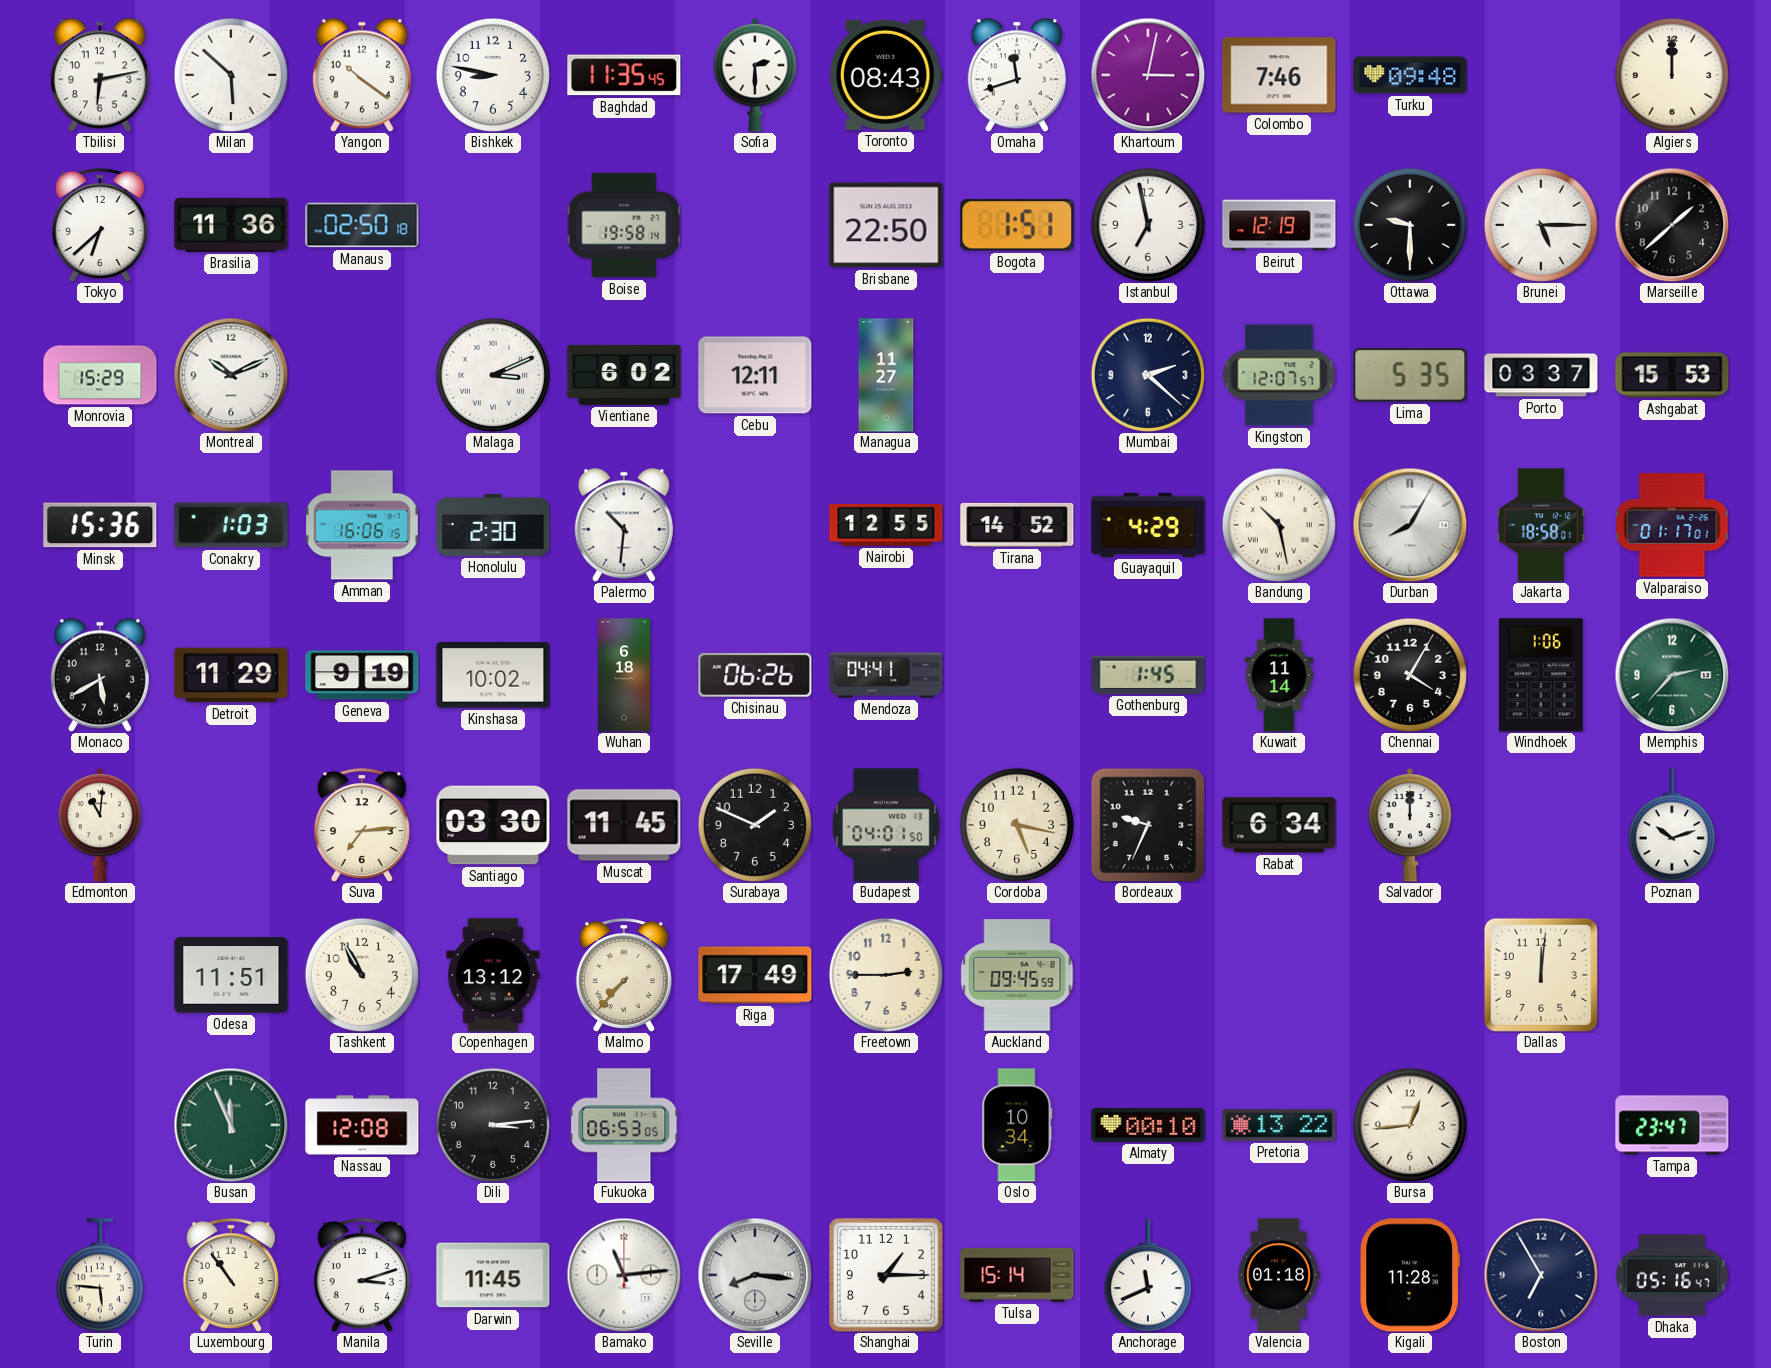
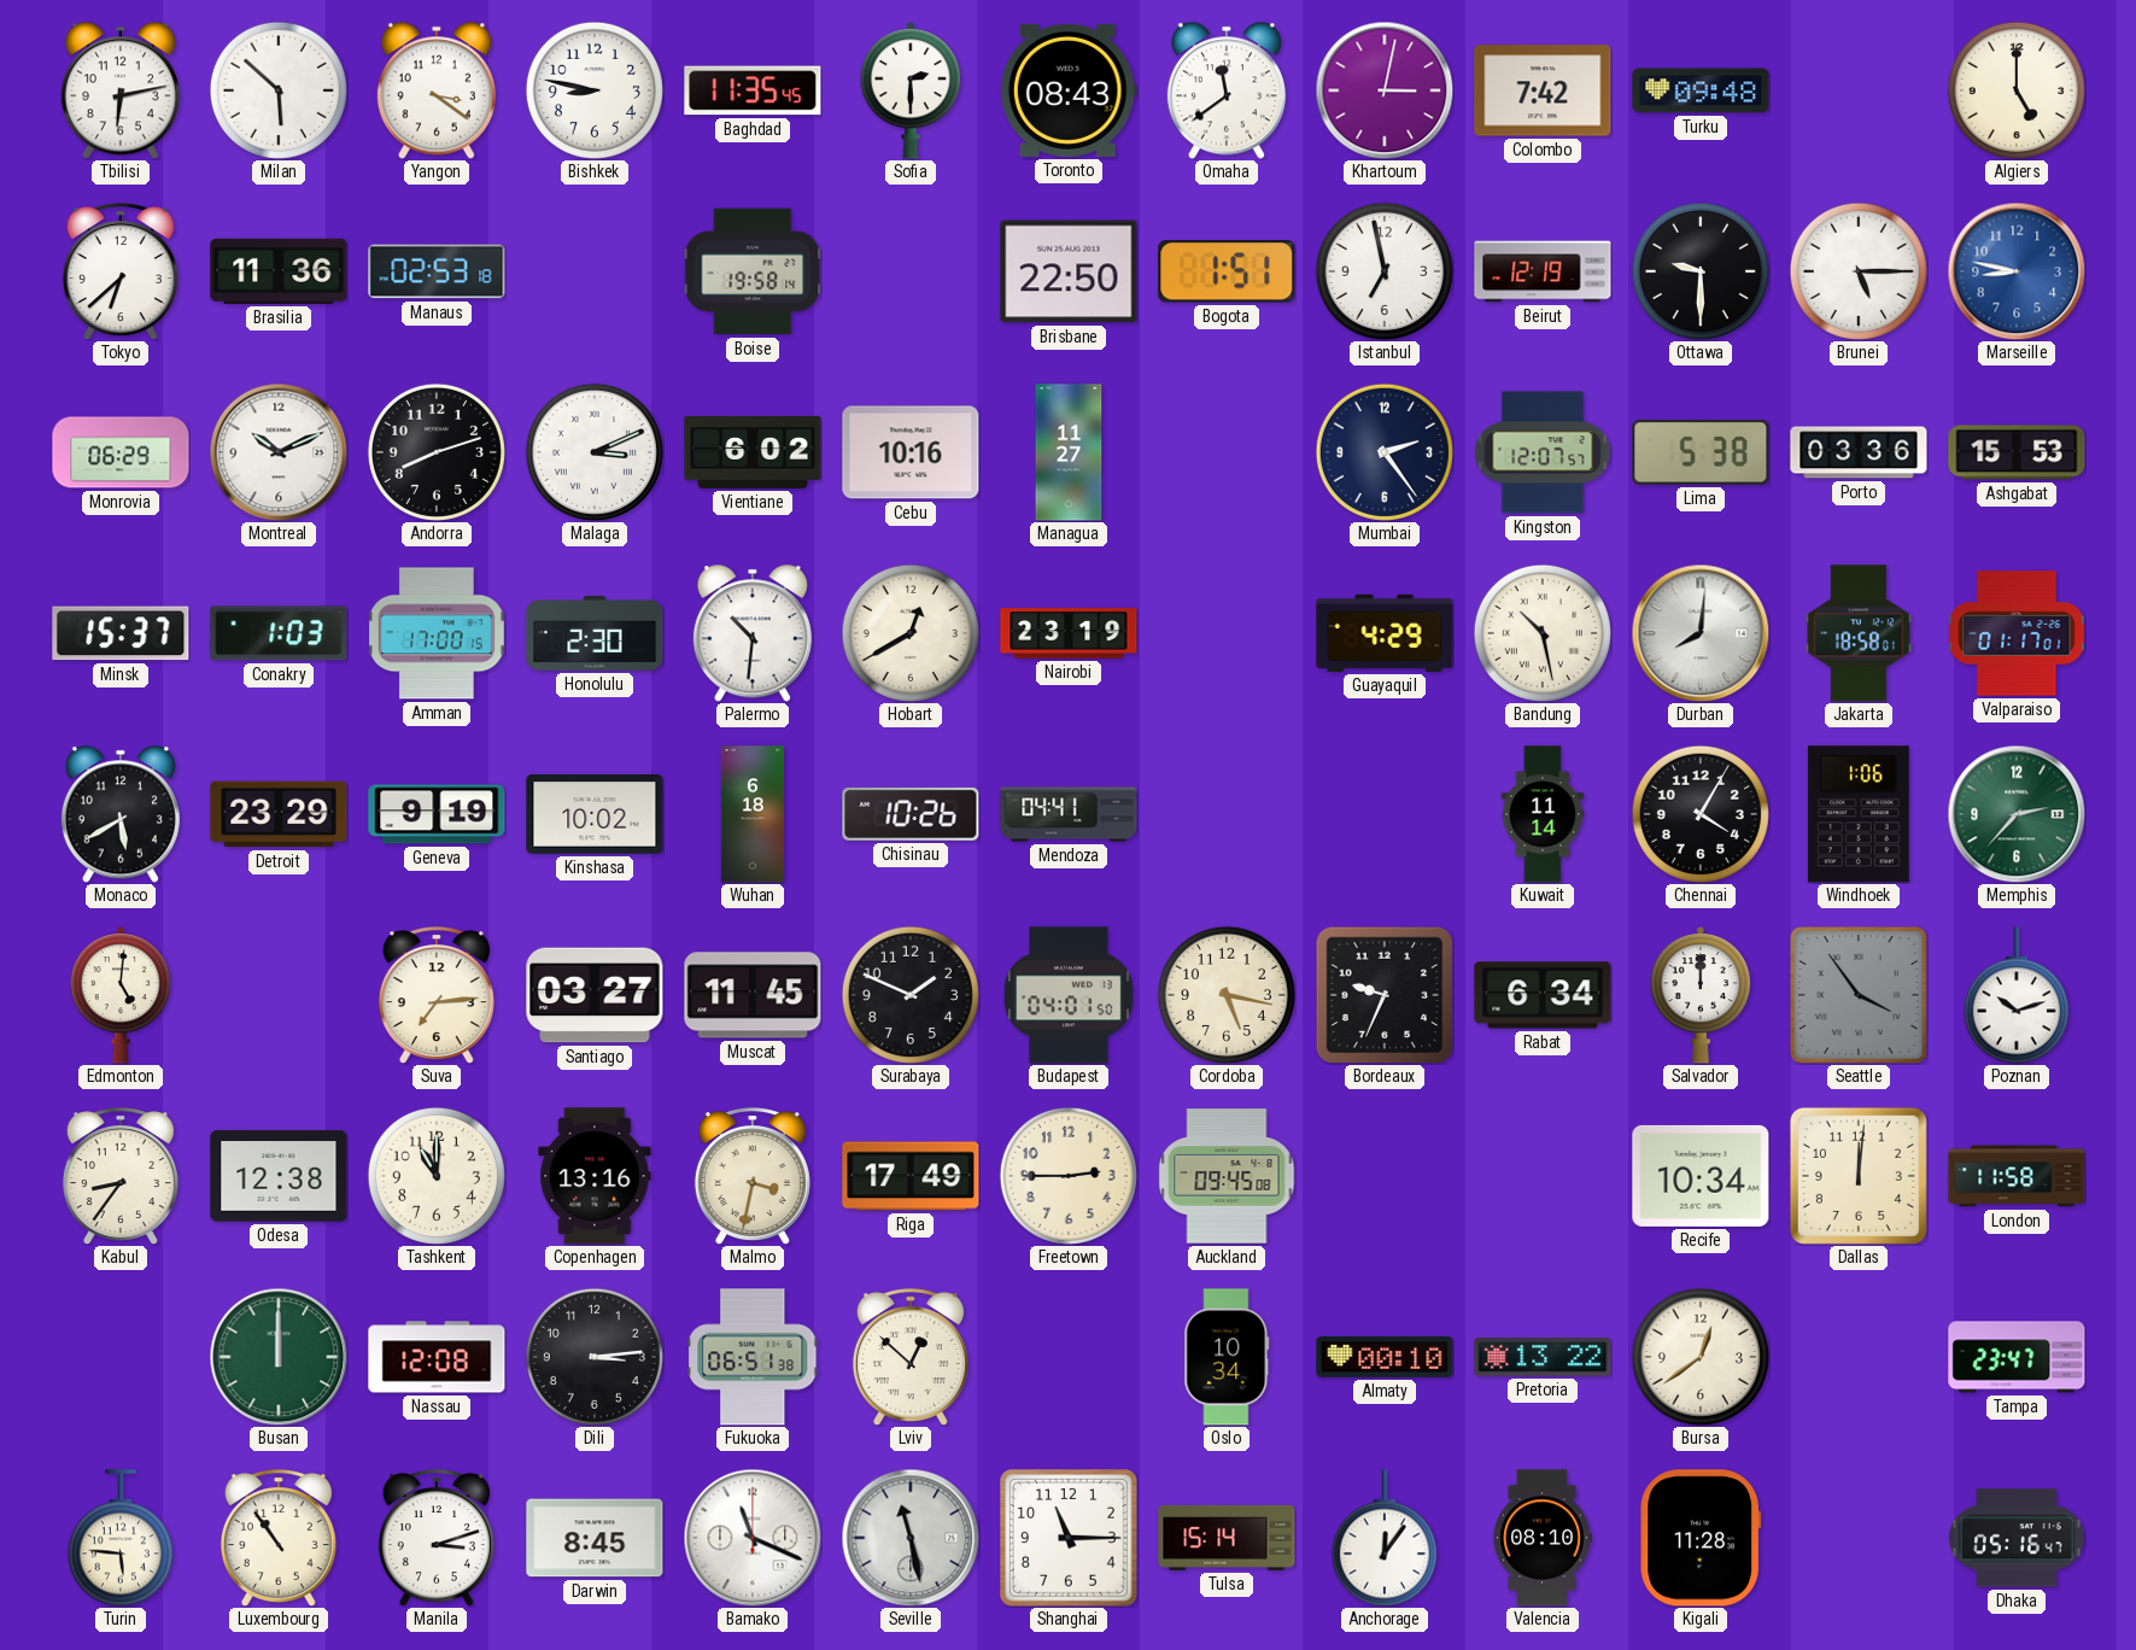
Yangon: 10:21 -> 3:21
Omaha: 11:42 -> 11:39
Colombo: 7:46 -> 7:42
Algiers: 12:00 -> 5:00
Manaus: 02:50 -> 02:53
Marseille: 1:38 -> 8:47
Marseille dial: black -> blue
Monrovia: 15:29 -> 06:29
Andorra: none -> 8:12
Cebu: 12:11 -> 10:16
Mumbai: 2:22 -> 2:24
Lima: 5:35 -> 5:38
Porto: 03:37 -> 03:36
Minsk: 15:36 -> 15:37
Amman: 16:06 -> 17:00
Hobart: none -> 12:40
Nairobi: 12:55 -> 23:19
Tirana: 14:52 -> none
Durban: 8:05 -> 8:01
Detroit: 11:29 -> 23:29
Chisinau: 06:26 -> 10:26
Gothenburg: 1:45 -> none
Edmonton: 11:01 -> 5:01
Santiago: 03:30 -> 03:27
Seattle: none -> 3:54
Kabul: none -> 8:36
Odesa: 11:51 -> 12:38
Tashkent: 10:55 -> 11:00
Copenhagen: 13:12 -> 13:16
Malmo: 7:37 -> 3:32
Auckland: 09:45:59 -> 09:45:08
Recife: none -> 10:34
London: none -> 11:58
Busan: 11:56 -> 12:00
Fukuoka: 06:53 -> 06:51
Lviv: none -> 12:52
Bursa: 12:44 -> 12:39
Darwin: 11:45 -> 8:45
Bamako: 11:14 -> 11:19
Seville: 8:16 -> 11:28
Shanghai: 1:15 -> 11:15
Anchorage: 11:41 -> 12:06
Valencia: 01:18 -> 08:10
Boston: 6:55 -> none
